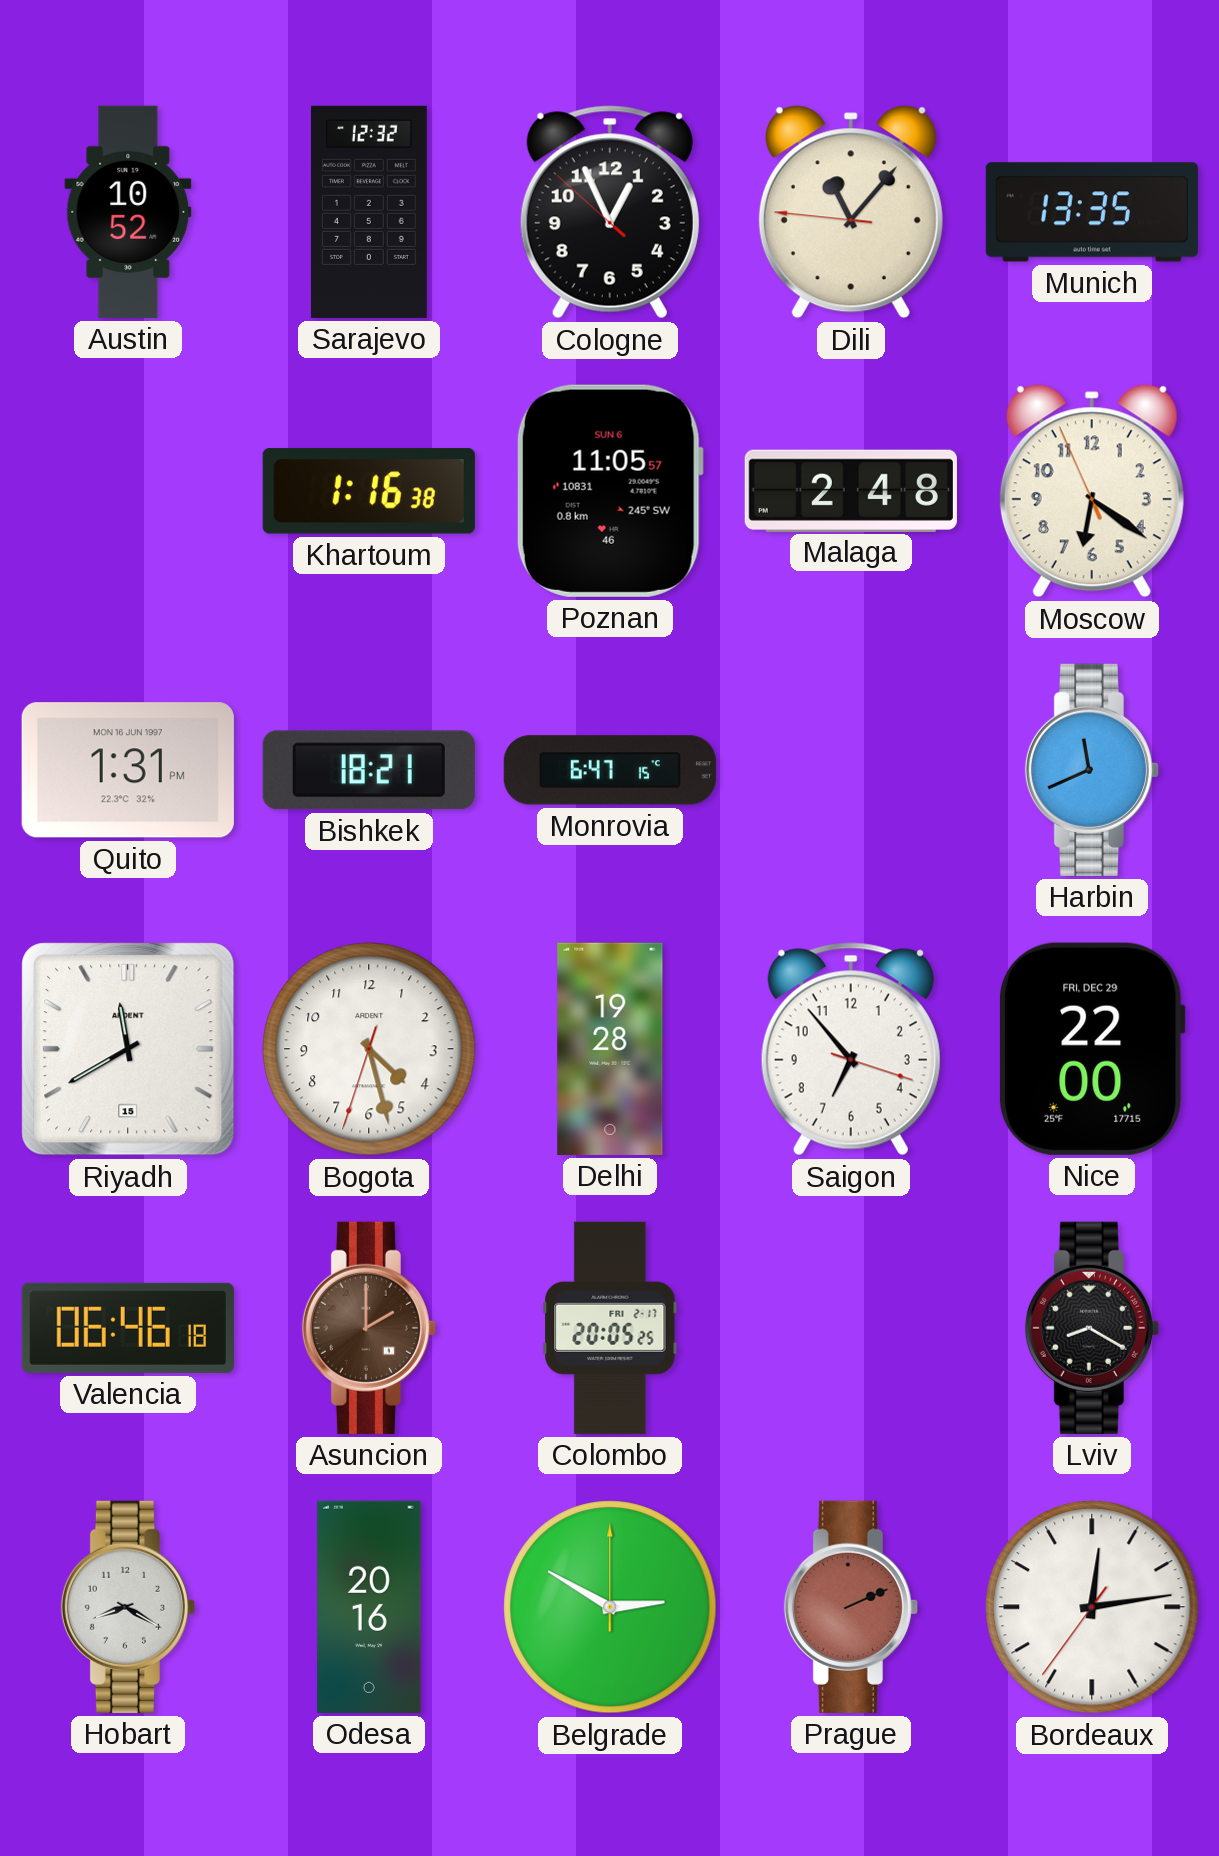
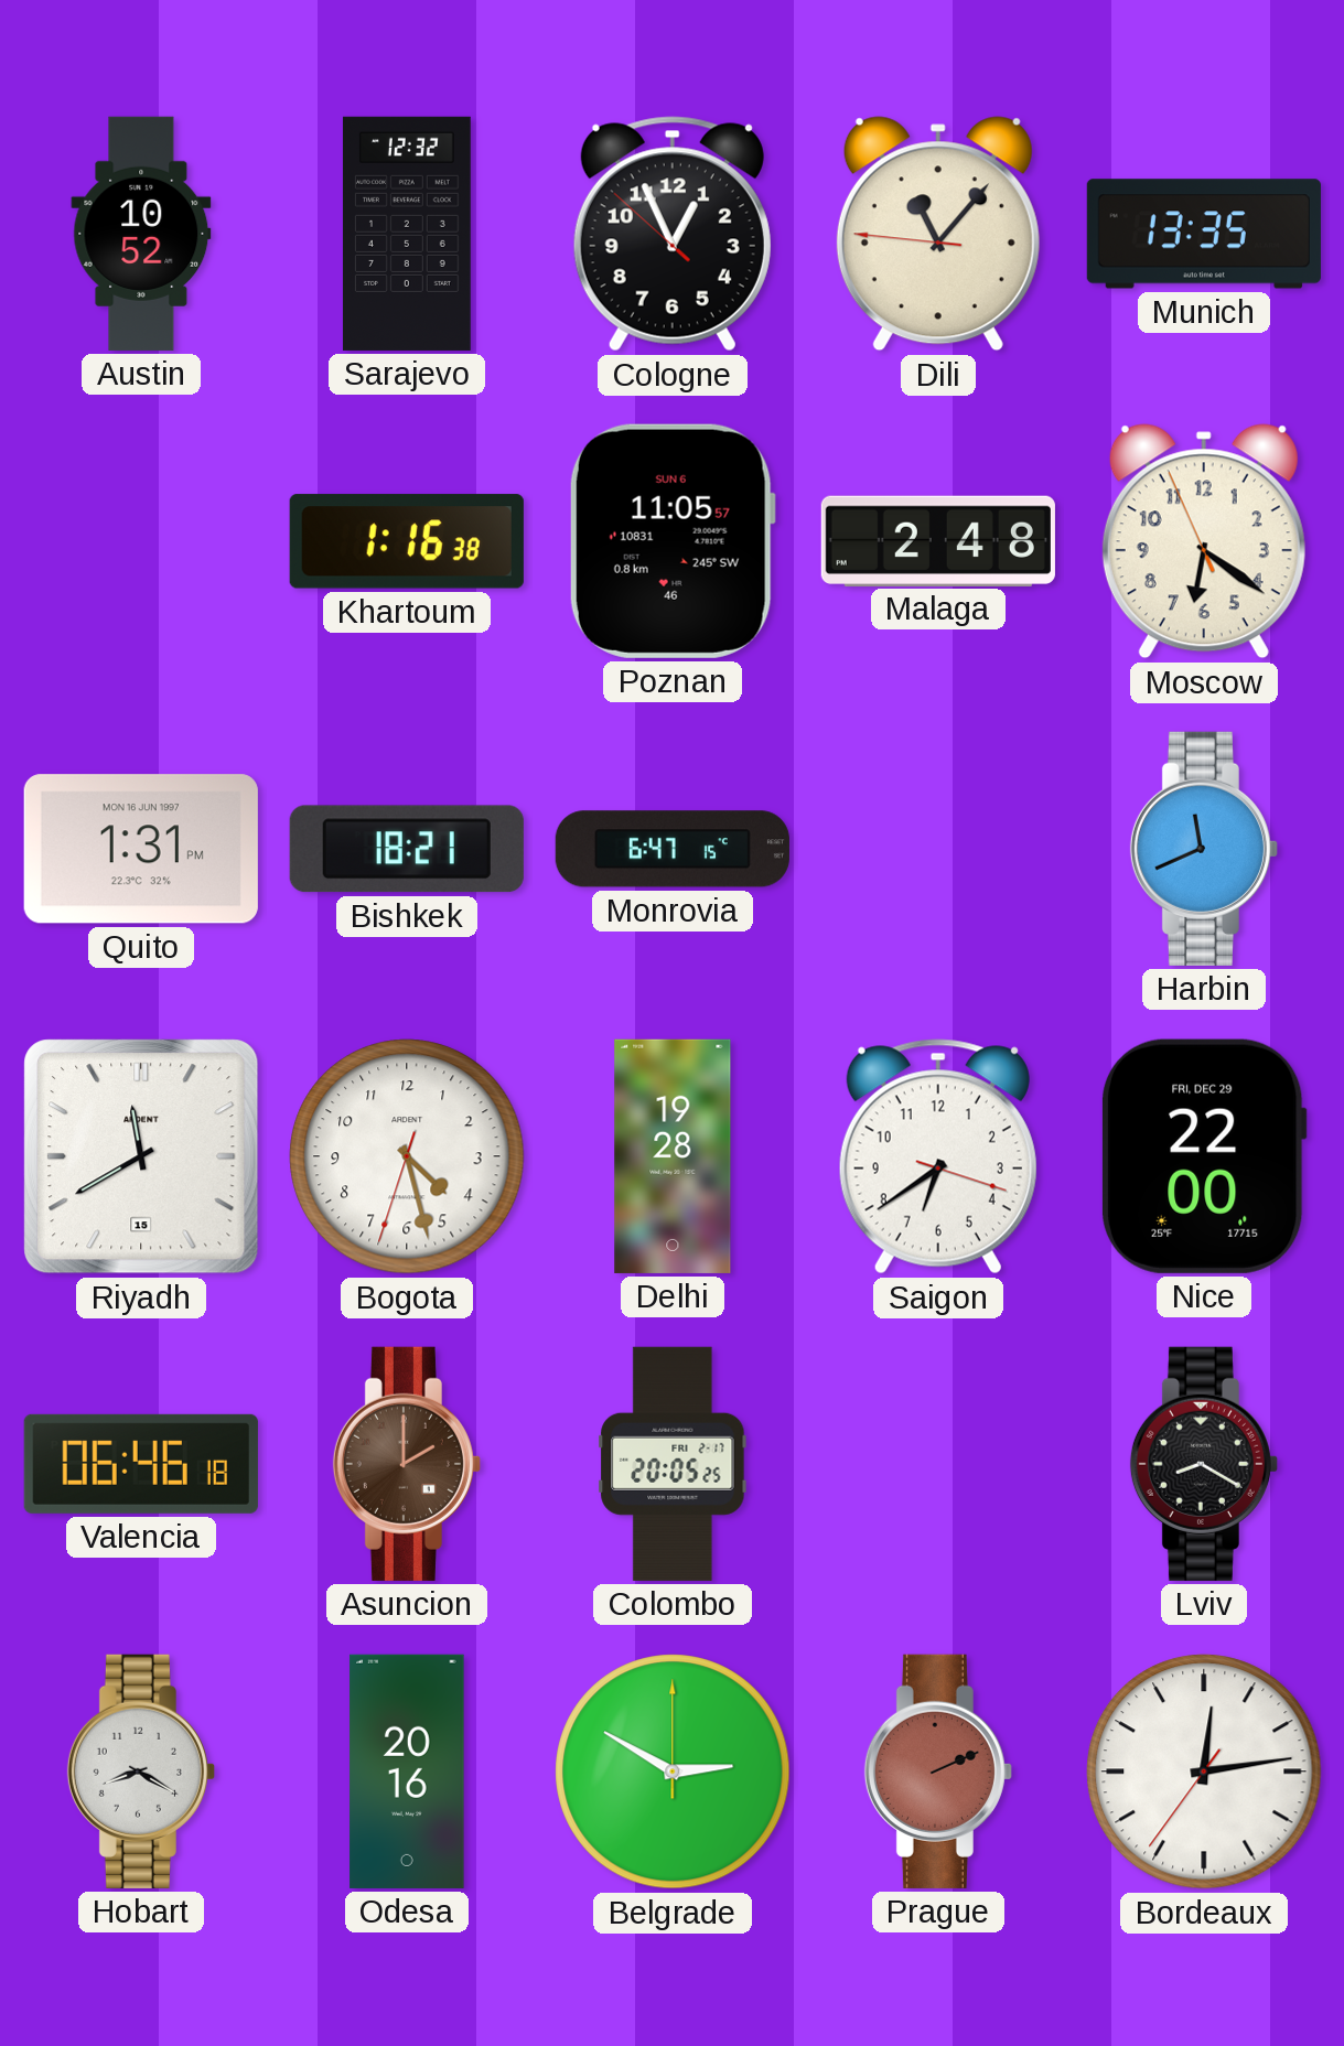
Saigon: 6:53 -> 6:39
